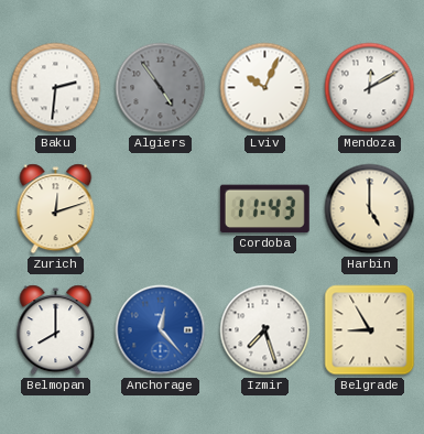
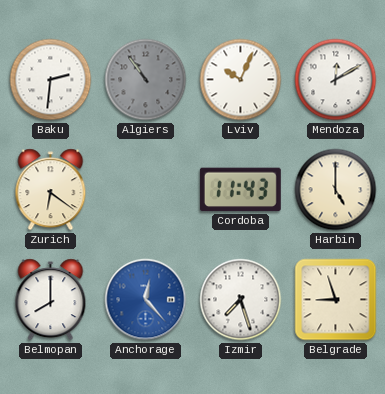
Algiers: 4:54 -> 10:54
Zurich: 12:12 -> 6:21
Belgrade: 8:55 -> 8:57
